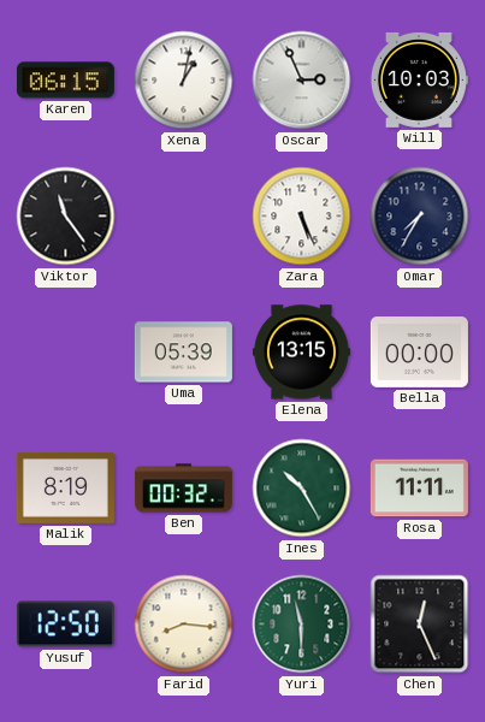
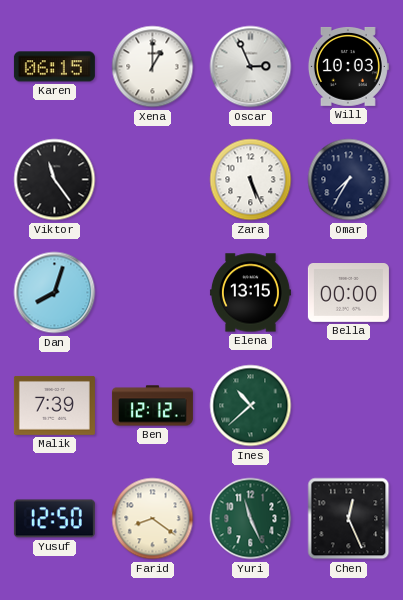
Xena: 1:02 -> 1:00
Dan: none -> 8:03
Uma: 05:39 -> none
Malik: 8:19 -> 7:39
Ben: 00:32 -> 12:12
Ines: 10:25 -> 10:38
Rosa: 11:11 -> none
Farid: 8:16 -> 8:21
Yuri: 11:30 -> 11:26
